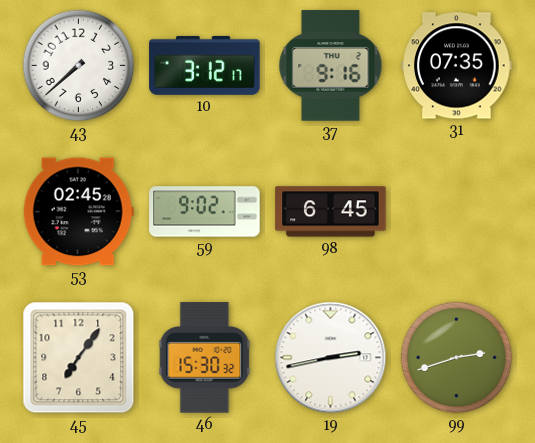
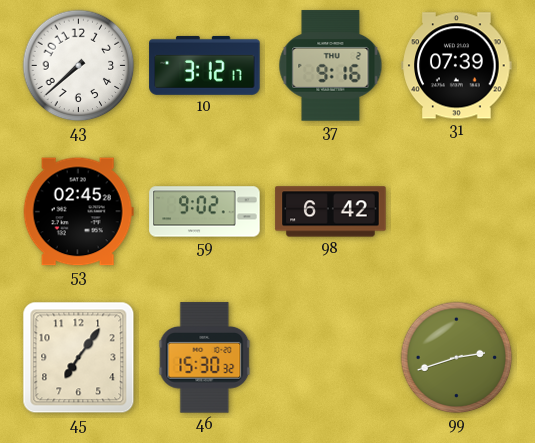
31: 07:35 -> 07:39
98: 6:45 -> 6:42
19: 2:43 -> none
